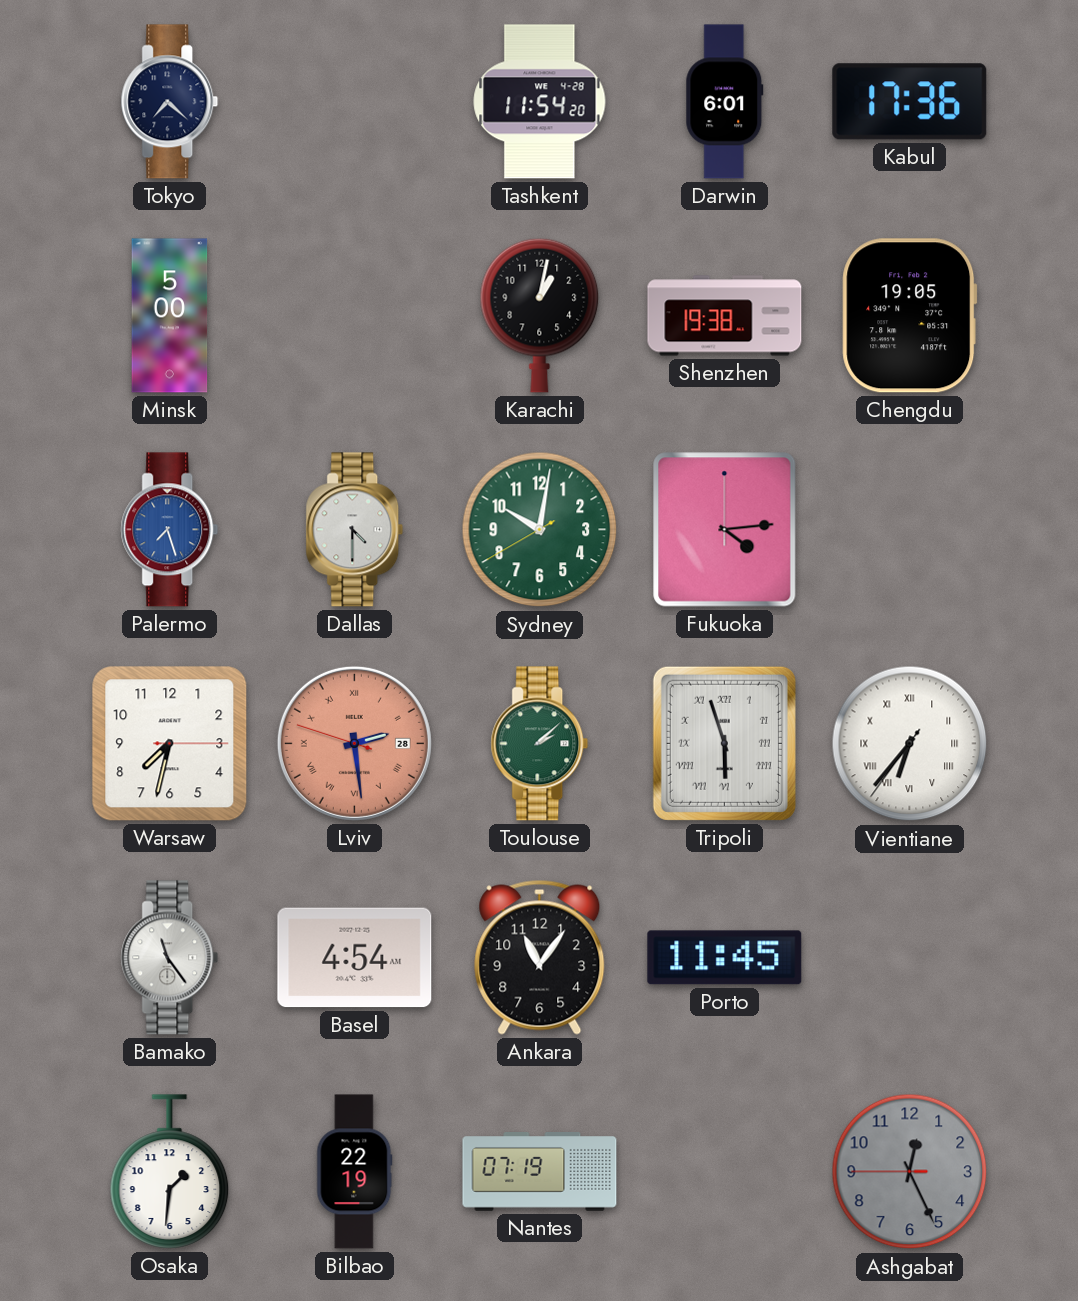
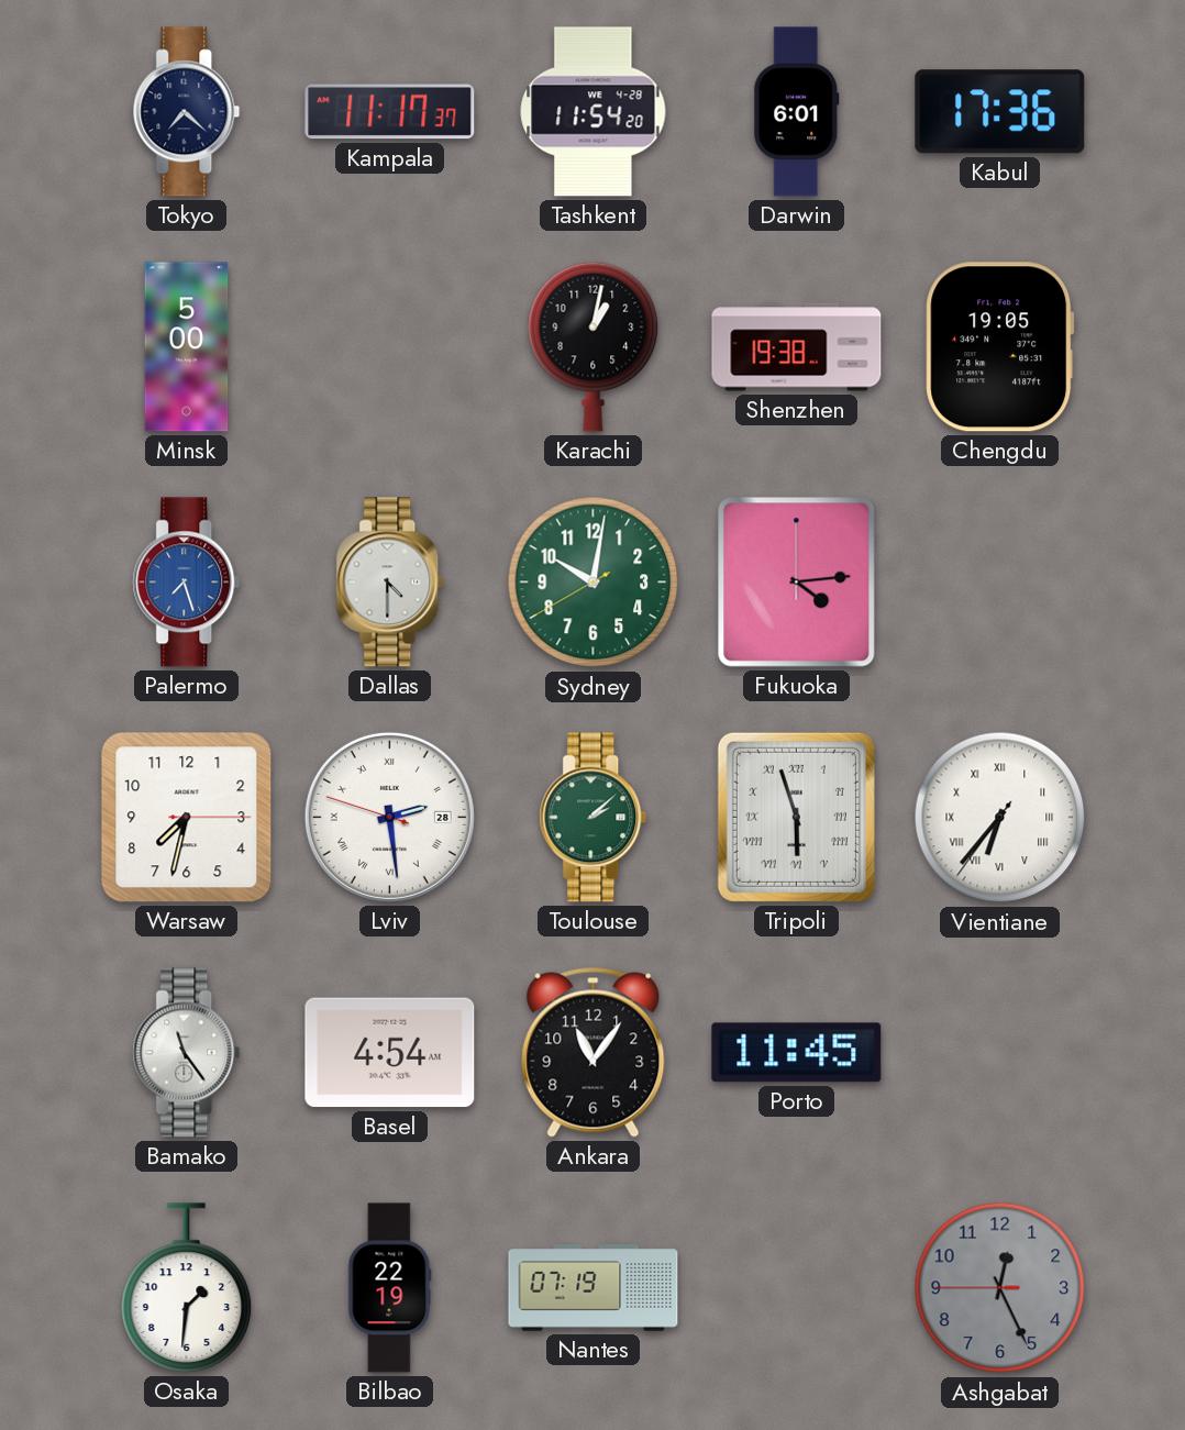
Kampala: none -> 11:17
Lviv dial: salmon -> white
